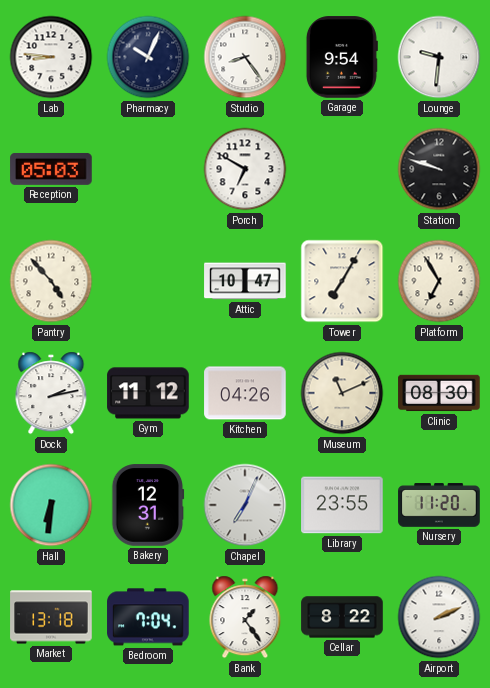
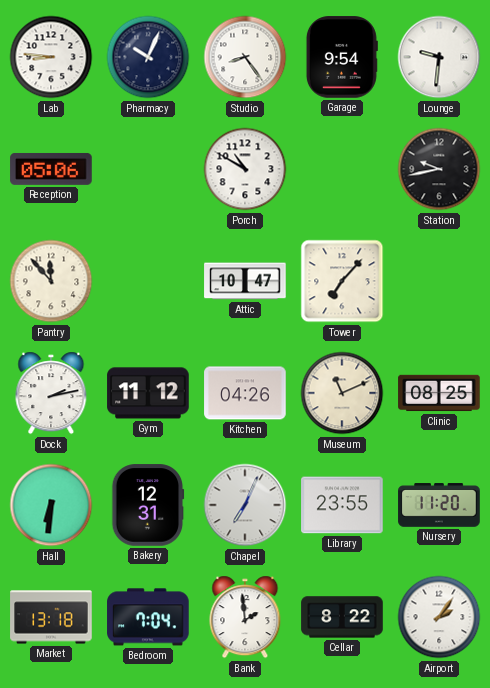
Reception: 05:03 -> 05:06
Porch: 6:50 -> 10:50
Station: 9:48 -> 9:43
Pantry: 4:53 -> 11:53
Tower: 7:05 -> 7:07
Platform: 6:55 -> none
Clinic: 08:30 -> 08:25
Bank: 1:24 -> 1:59
Airport: 2:11 -> 2:06
